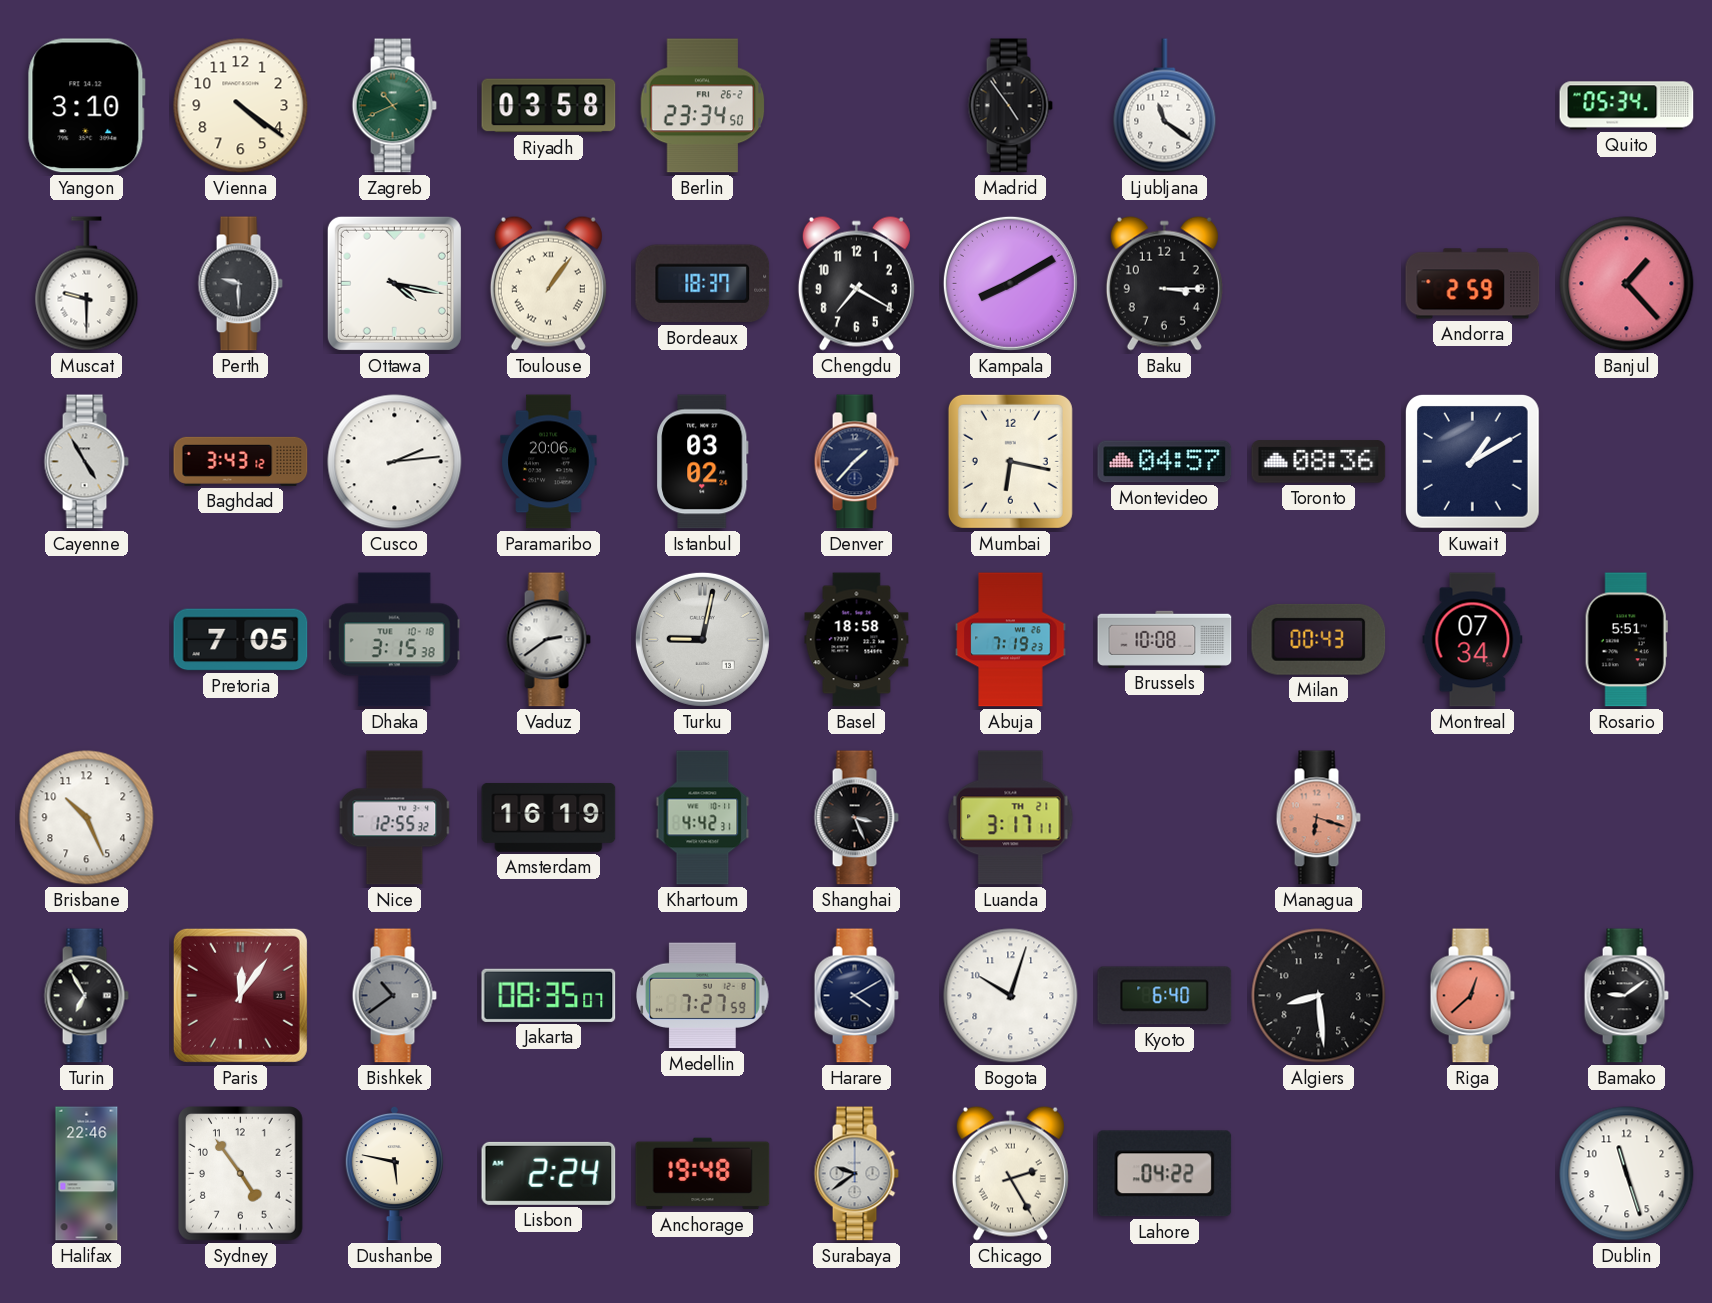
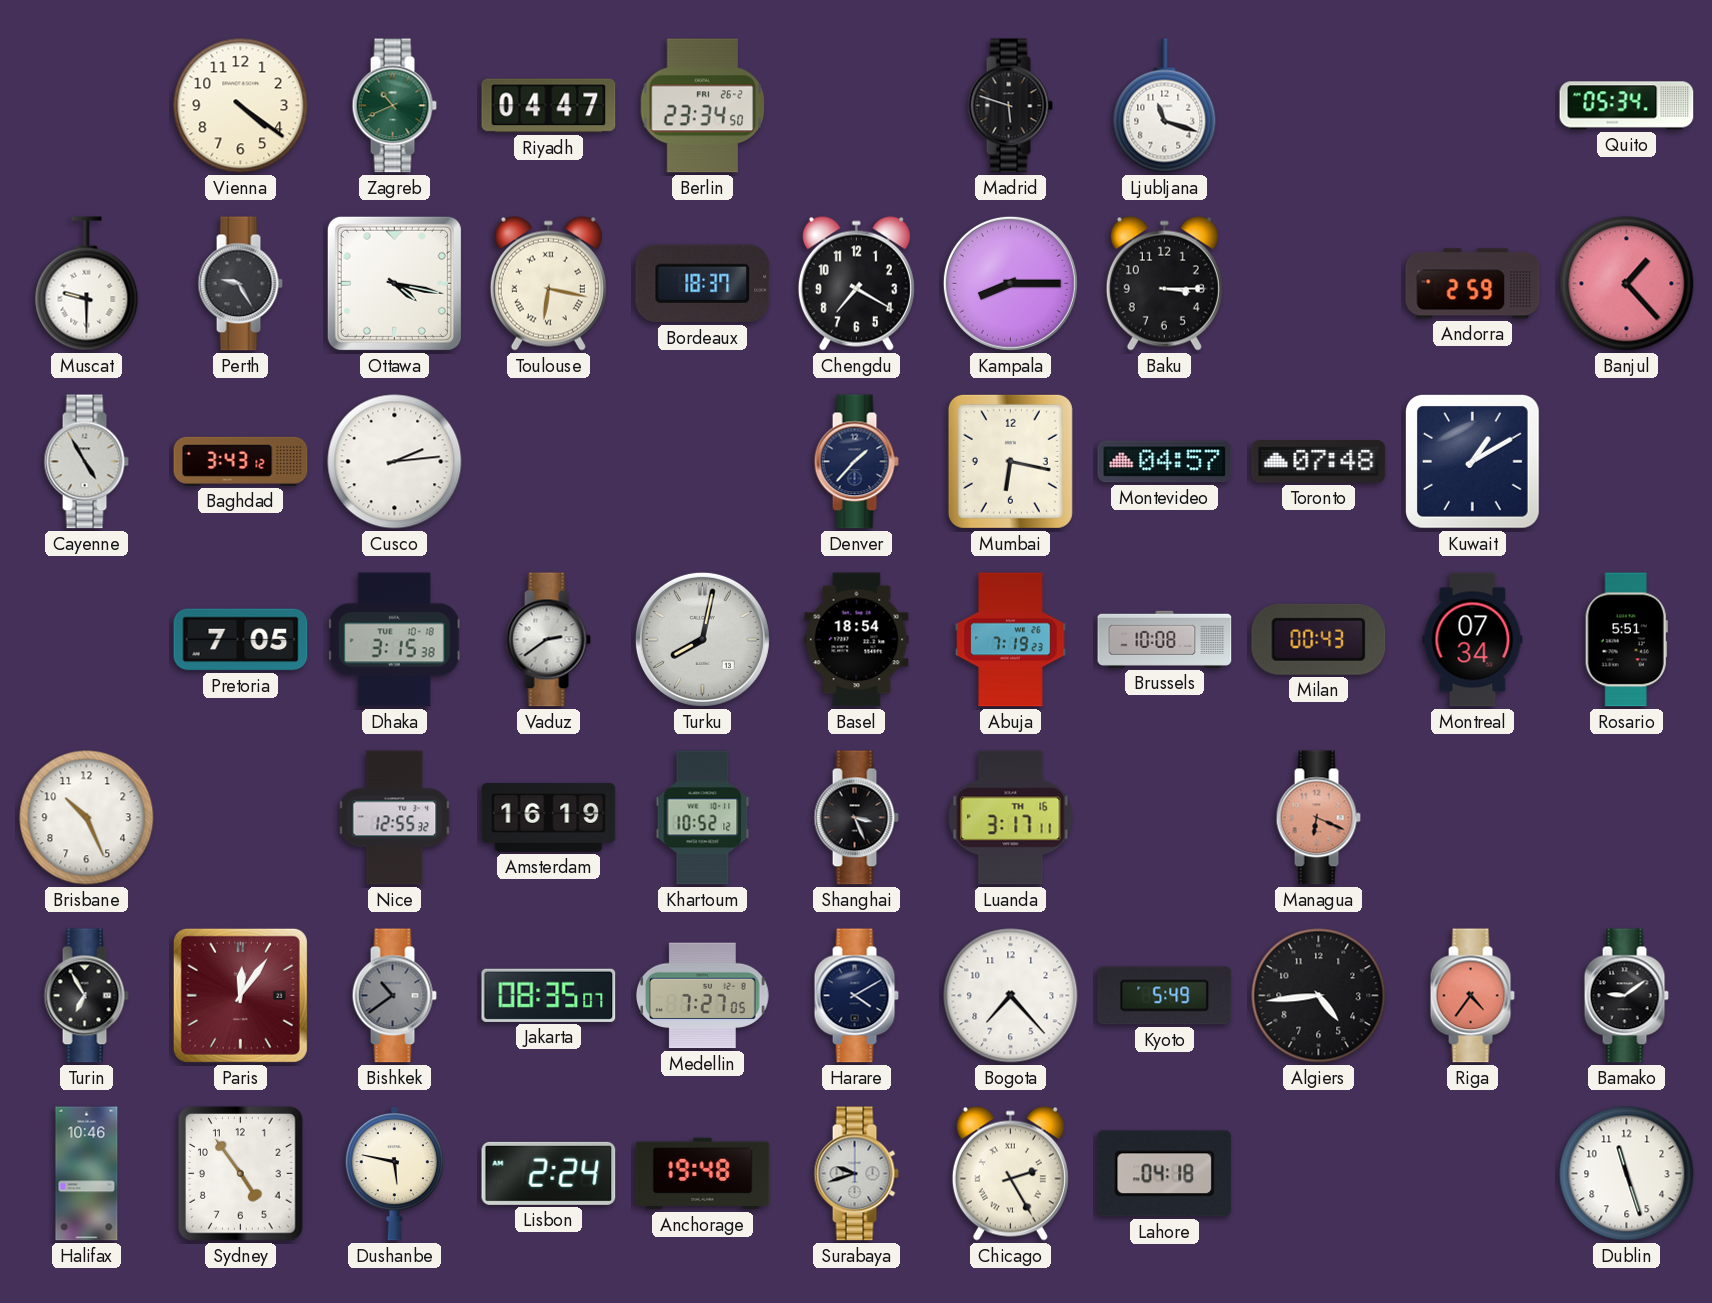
Yangon: 3:10 -> none
Riyadh: 03:58 -> 04:47
Madrid: 4:54 -> 5:48
Ljubljana: 11:21 -> 11:18
Perth: 9:30 -> 9:25
Toulouse: 1:06 -> 6:17
Kampala: 8:10 -> 8:15
Paramaribo: 20:06 -> none
Istanbul: 03:02 -> none
Toronto: 08:36 -> 07:48
Turku: 9:02 -> 8:02
Basel: 18:58 -> 18:54
Khartoum: 4:42 -> 10:52
Luanda date: TH 21 -> TH 16
Managua: 6:18 -> 6:19
Medellin: 7:27:59 -> 7:27:05
Bogota: 10:03 -> 7:23
Kyoto: 6:40 -> 5:49
Algiers: 8:29 -> 4:44
Riga: 12:38 -> 4:36
Halifax: 22:46 -> 10:46
Surabaya: 9:39 -> 9:42
Lahore: 04:22 -> 04:18
